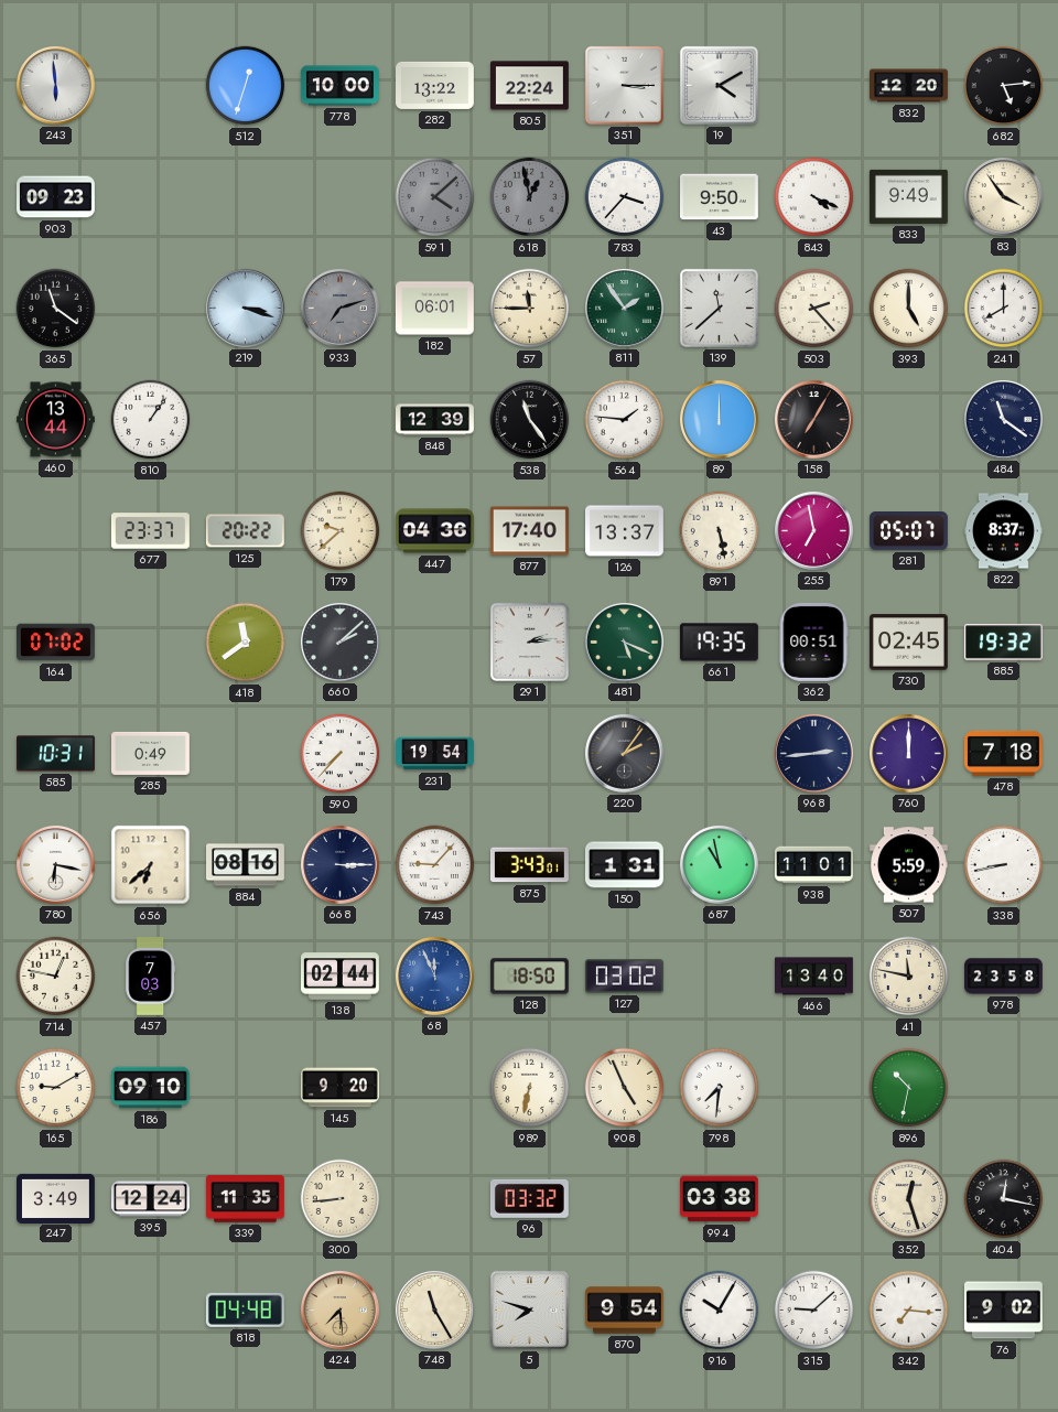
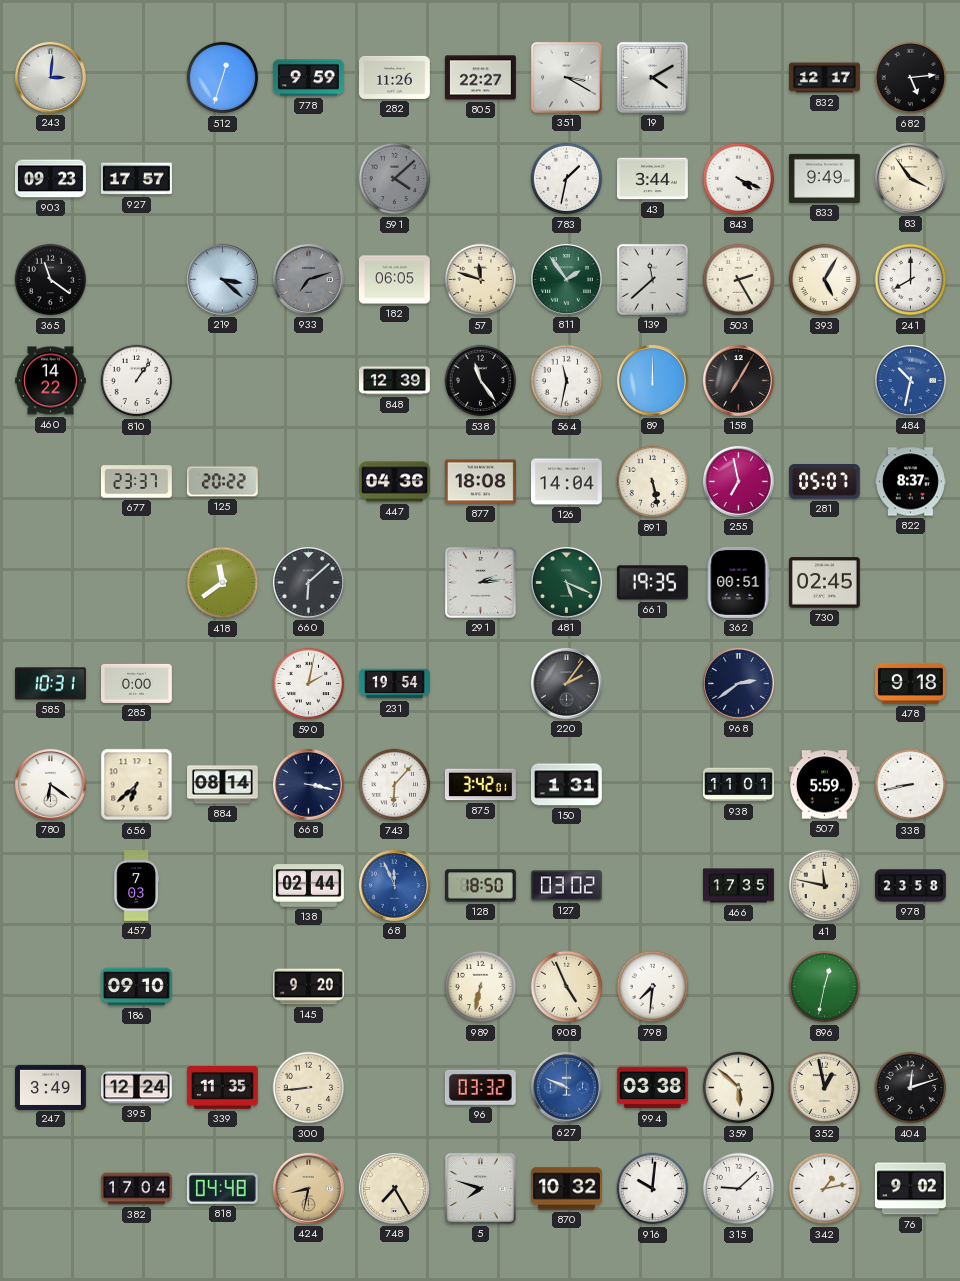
243: 5:59 -> 3:01
778: 10:00 -> 9:59
282: 13:22 -> 11:26
805: 22:24 -> 22:27
351: 3:15 -> 3:20
832: 12:20 -> 12:17
927: none -> 17:57
618: 12:58 -> none
783: 3:37 -> 1:32
43: 9:50 -> 3:44
219: 3:18 -> 3:22
182: 06:01 -> 06:05
57: 11:45 -> 11:48
503: 2:23 -> 2:25
393: 5:00 -> 5:05
460: 13:44 -> 14:22
564: 1:46 -> 11:32
484: 11:21 -> 10:32
484 dial: navy -> blue
179: 9:38 -> none
877: 17:40 -> 18:08
126: 13:37 -> 14:04
164: 07:02 -> none
660: 2:08 -> 6:08
885: 19:32 -> none
285: 0:49 -> 0:00
590: 7:37 -> 2:02
968: 2:44 -> 2:39
760: 12:00 -> none
478: 7:18 -> 9:18
780: 6:17 -> 6:21
884: 08:16 -> 08:14
668: 3:15 -> 3:17
743: 9:07 -> 6:07
875: 3:43 -> 3:42
687: 10:58 -> none
714: 12:47 -> none
466: 13:40 -> 17:35
165: 9:10 -> none
896: 10:32 -> 12:32
627: none -> 9:49
359: none -> 5:52
352: 12:27 -> 12:58
404: 12:17 -> 12:12
382: none -> 17:04
424: 7:29 -> 8:32
748: 11:25 -> 7:25
870: 9:54 -> 10:32
916: 10:05 -> 10:01
342: 7:16 -> 1:13
